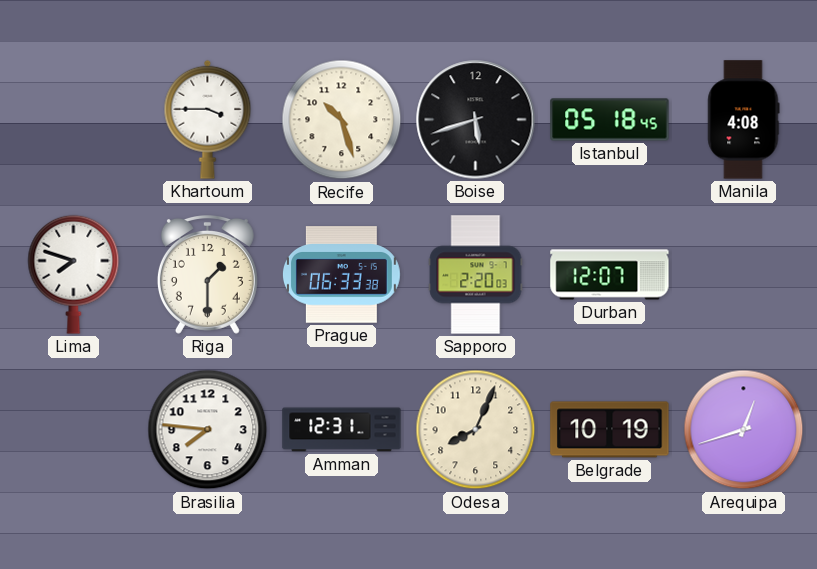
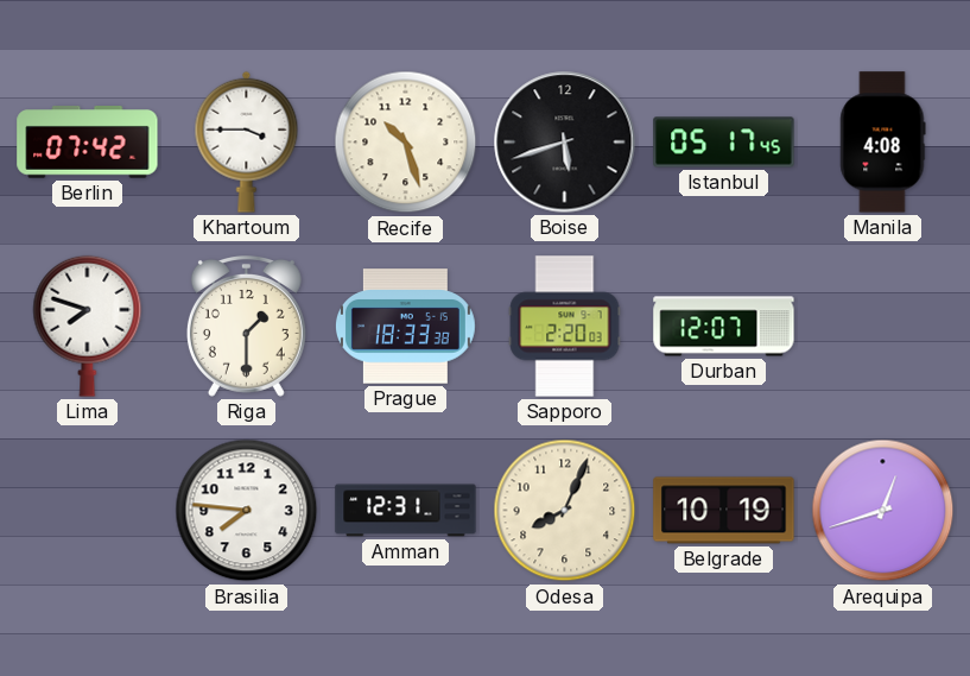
Berlin: none -> 07:42
Istanbul: 05:18 -> 05:17
Prague: 06:33 -> 18:33
